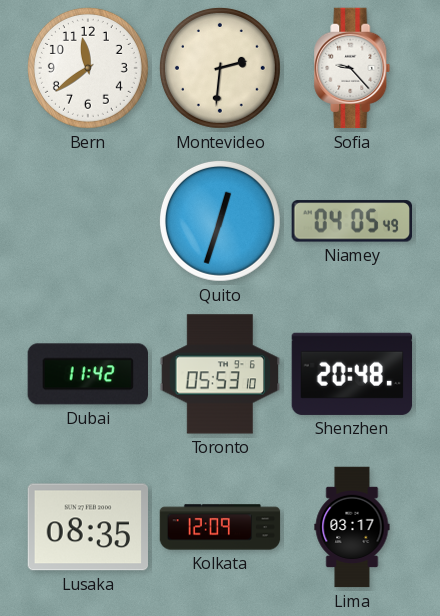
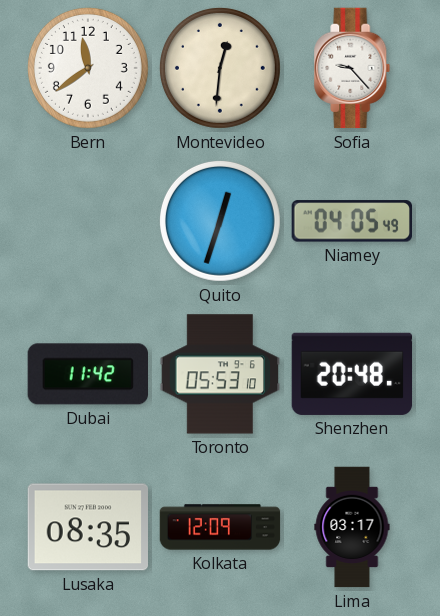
Montevideo: 2:31 -> 12:31
